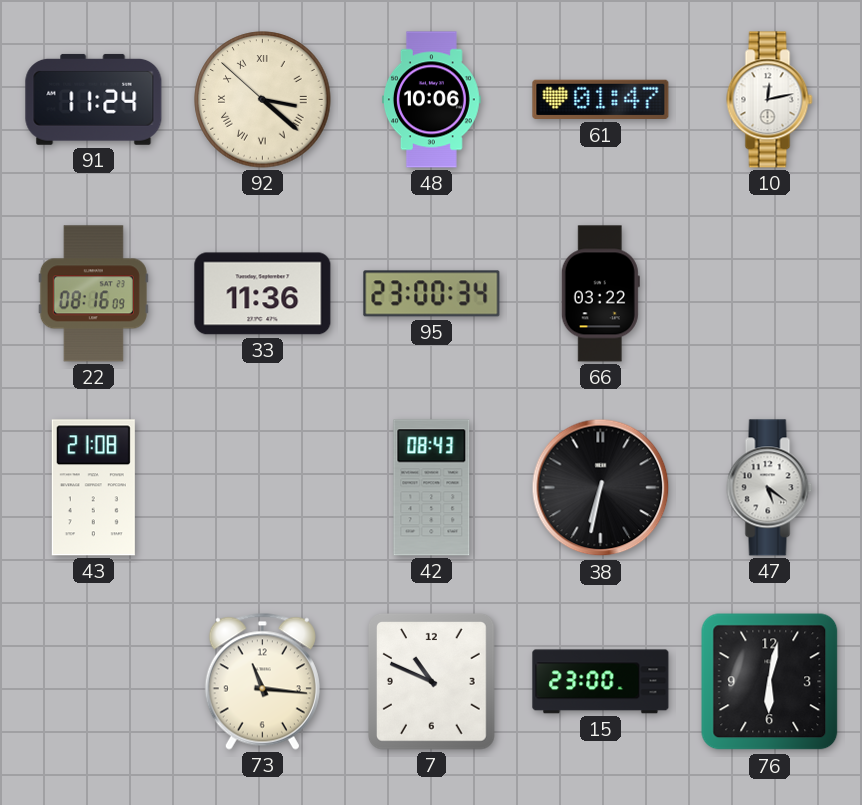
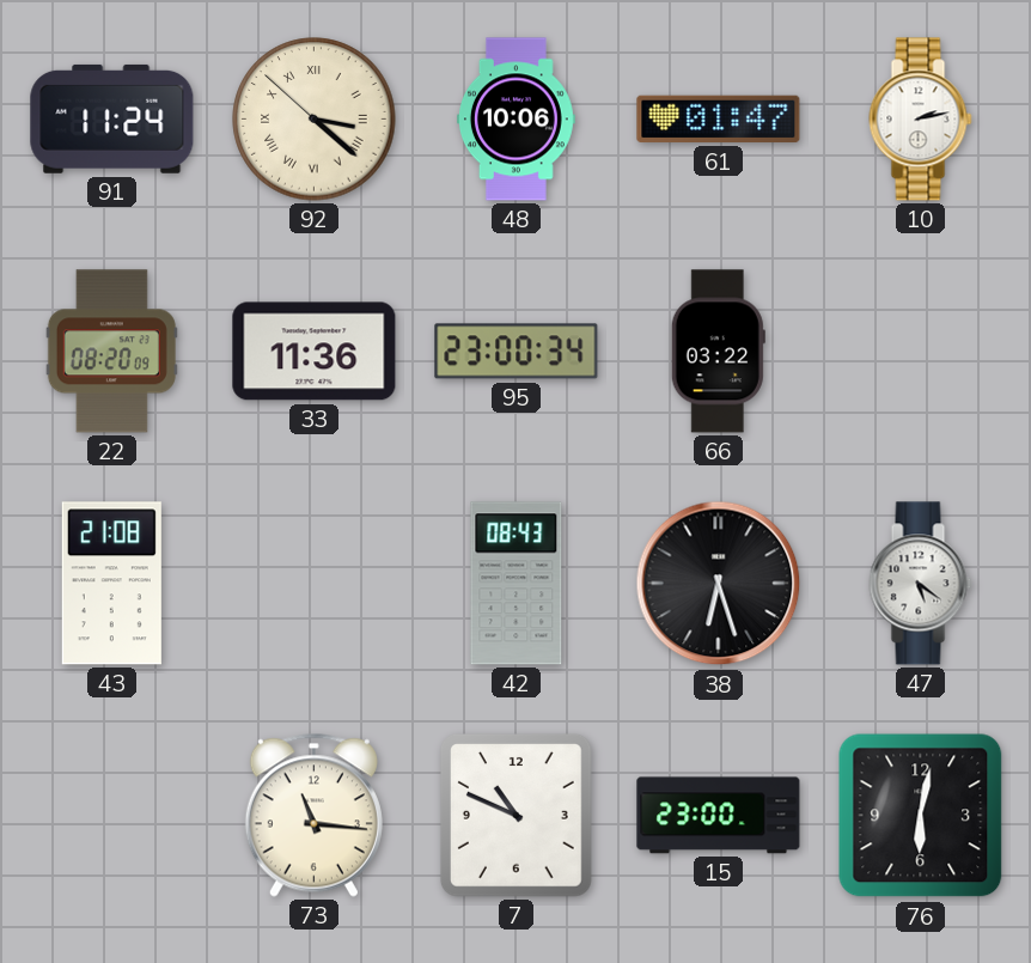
10: 12:13 -> 2:13
22: 08:16 -> 08:20
38: 6:32 -> 6:27
